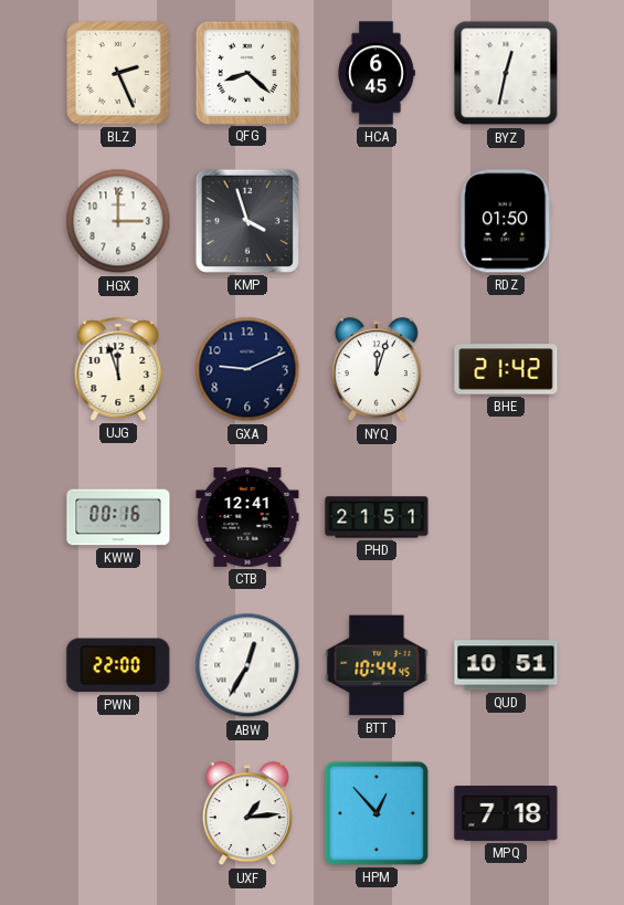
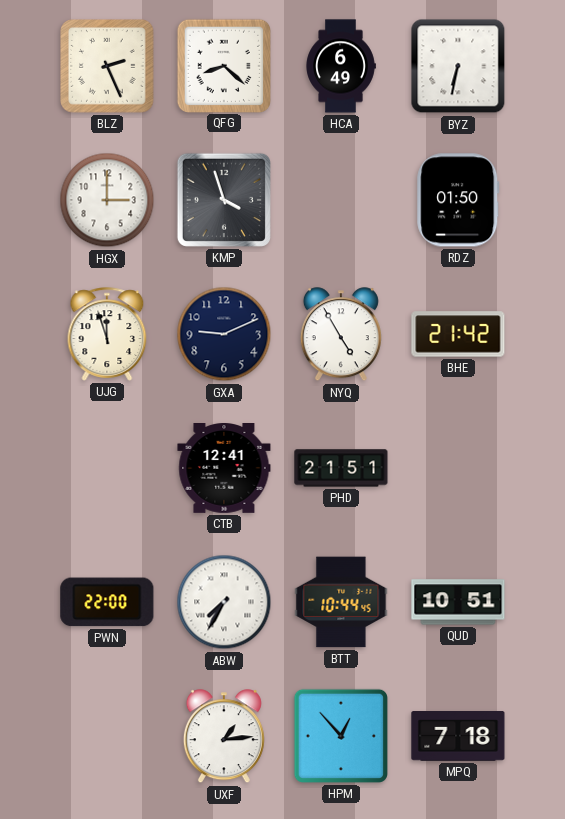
HCA: 6:45 -> 6:49
BYZ: 12:32 -> 6:32
NYQ: 12:03 -> 4:55
KWW: 00:16 -> none
ABW: 12:35 -> 7:35
